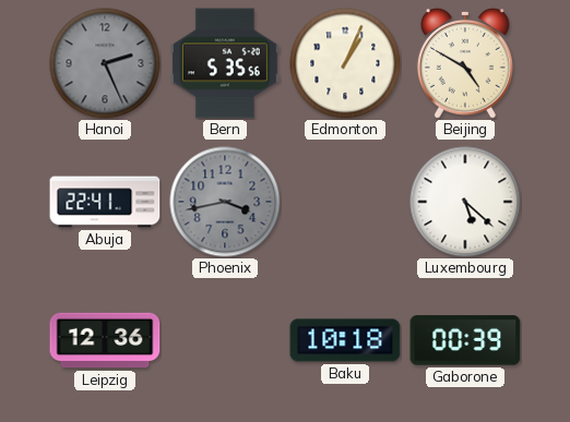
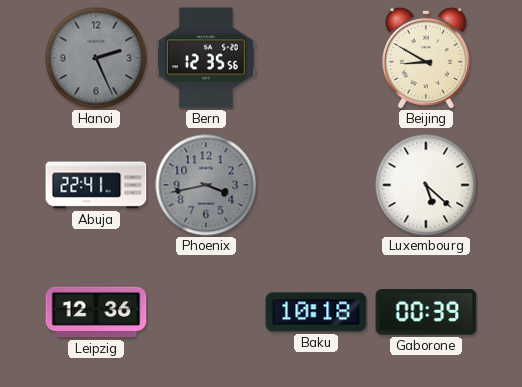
Bern: 5:35 -> 12:35
Edmonton: 1:04 -> none
Beijing: 4:50 -> 8:50
